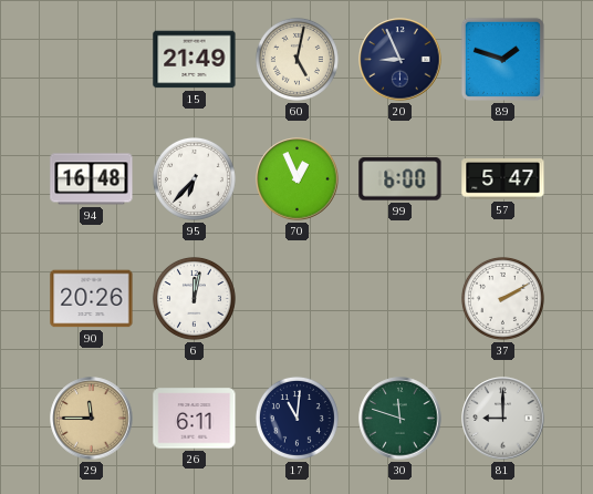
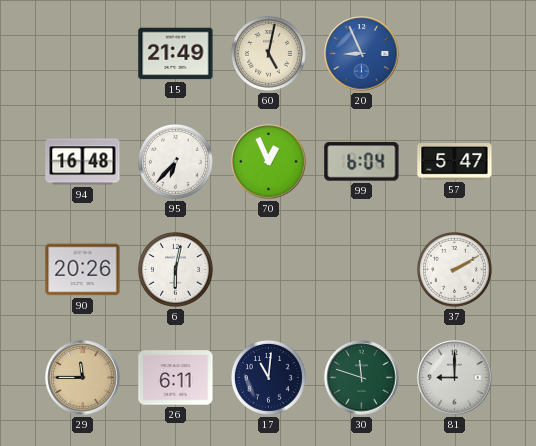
20 dial: navy -> blue
89: 1:48 -> none
99: 6:00 -> 6:04
6: 12:02 -> 6:02
